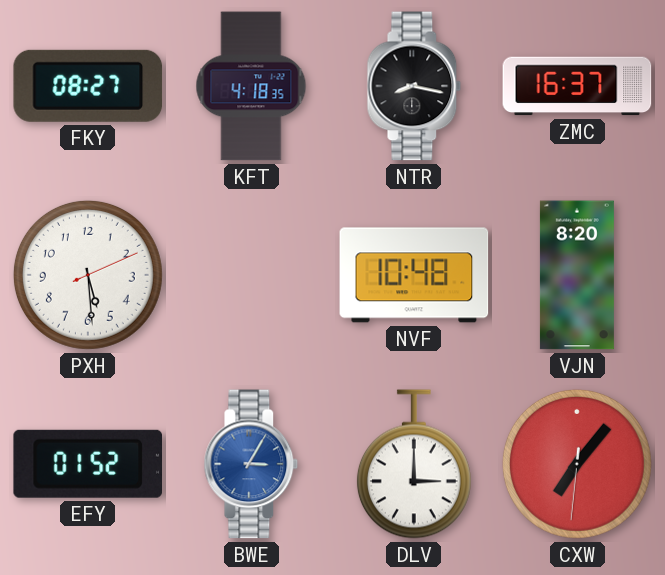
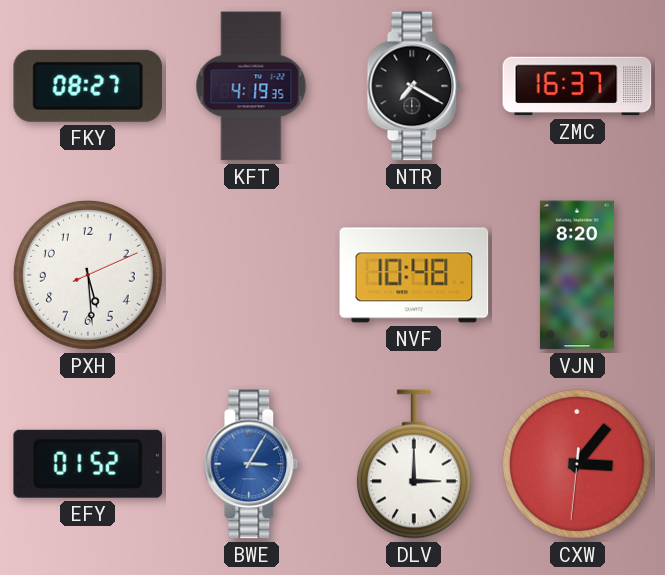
KFT: 4:18 -> 4:19
NTR: 8:17 -> 7:20
CXW: 7:06 -> 3:06
